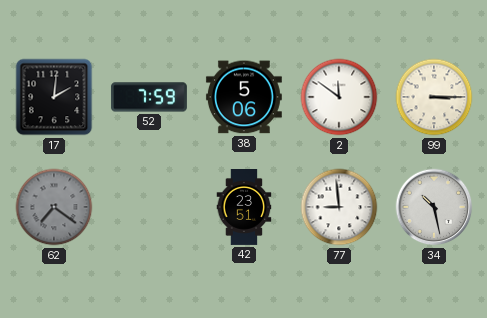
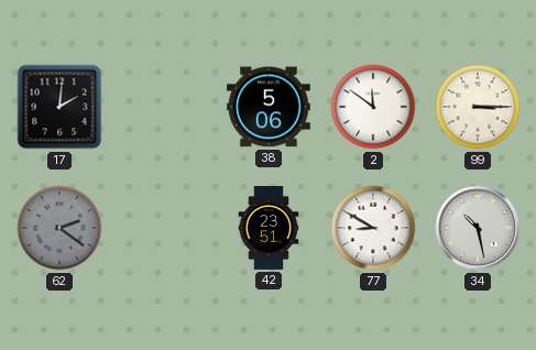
52: 7:59 -> none
62: 7:21 -> 2:21
77: 8:59 -> 8:50
